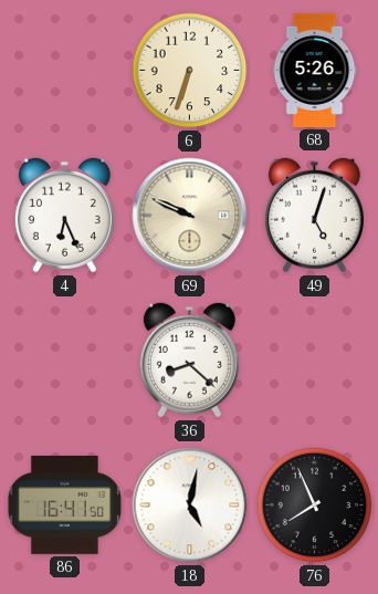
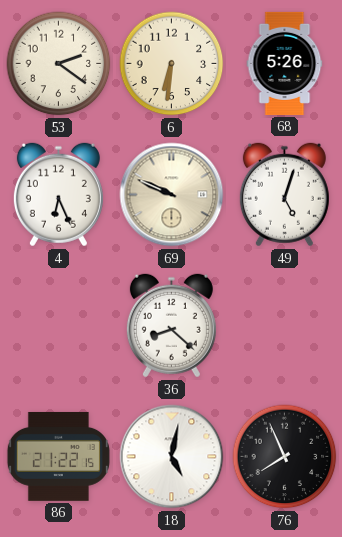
53: none -> 2:21
6: 6:33 -> 6:31
86: 16:41 -> 21:22
